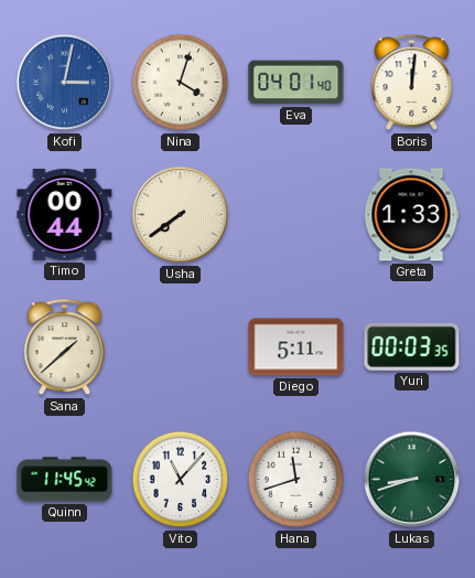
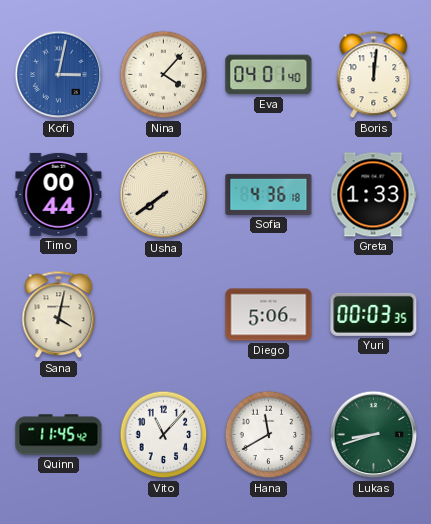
Nina: 4:03 -> 4:07
Sofia: none -> 4:36
Sana: 1:38 -> 4:02
Diego: 5:11 -> 5:06
Hana: 11:42 -> 11:40
